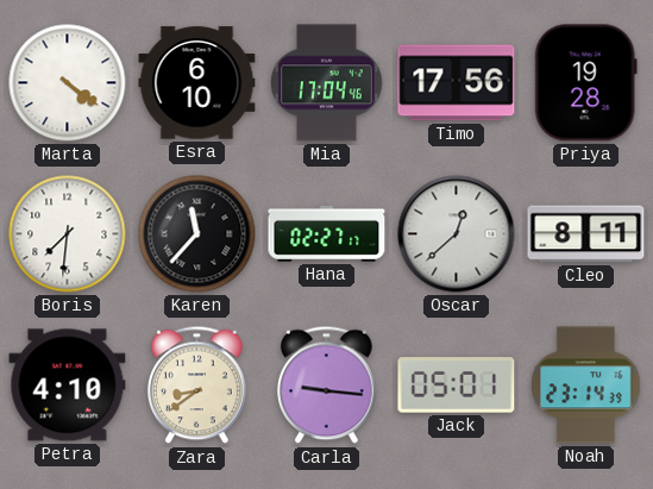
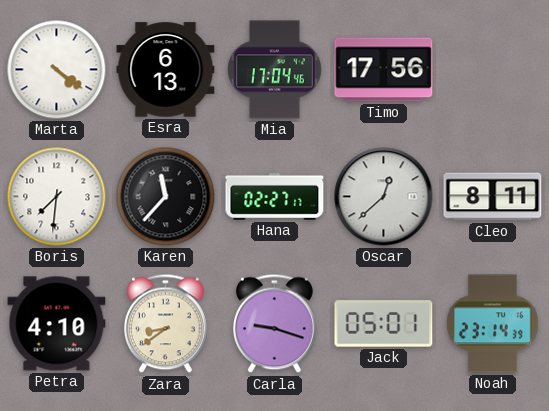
Esra: 6:10 -> 6:13
Priya: 19:28 -> none
Carla: 9:16 -> 9:18
